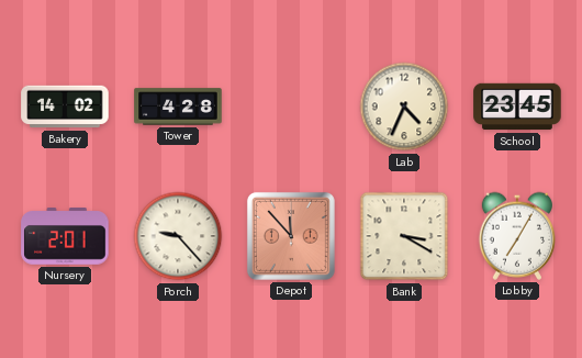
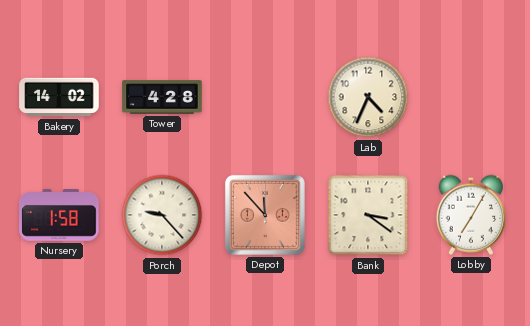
School: 23:45 -> none
Nursery: 2:01 -> 1:58
Bank: 3:20 -> 3:21
